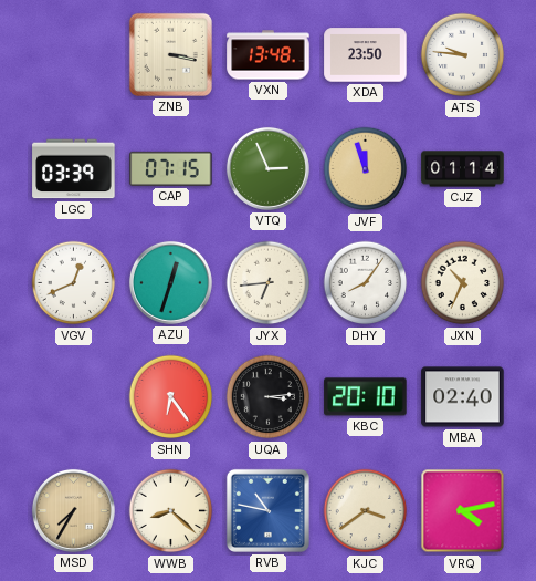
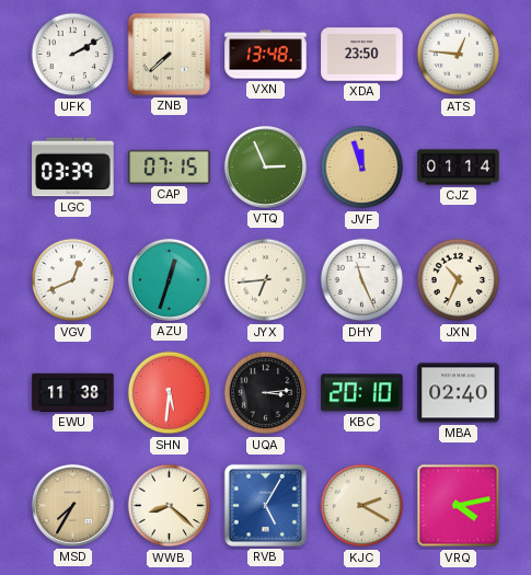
UFK: none -> 2:10
ZNB: 3:17 -> 7:38
ATS: 9:46 -> 12:46
DHY: 8:06 -> 11:26
EWU: none -> 11:38
SHN: 6:24 -> 5:31
RVB: 10:47 -> 5:05
KJC: 3:39 -> 2:20
